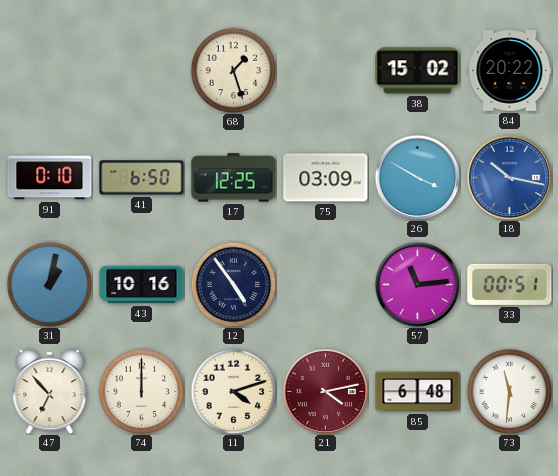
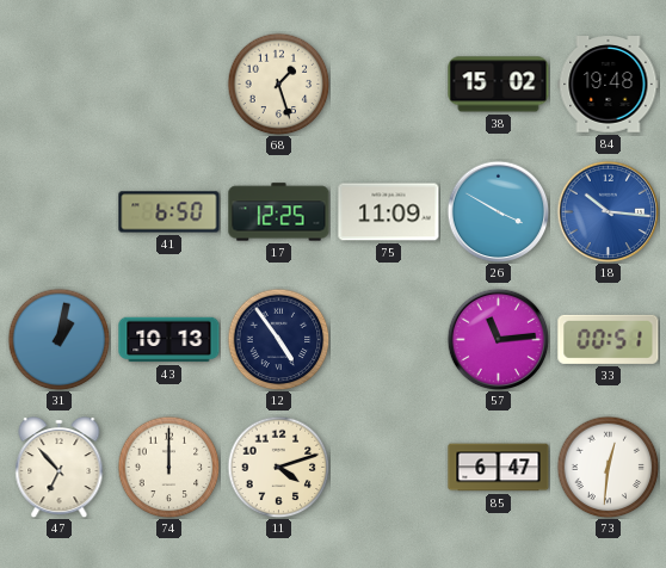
84: 20:22 -> 19:48
91: 0:10 -> none
75: 03:09 -> 11:09
18: 10:17 -> 10:16
43: 10:16 -> 10:13
21: 4:13 -> none
85: 6:48 -> 6:47
73: 11:31 -> 12:31
